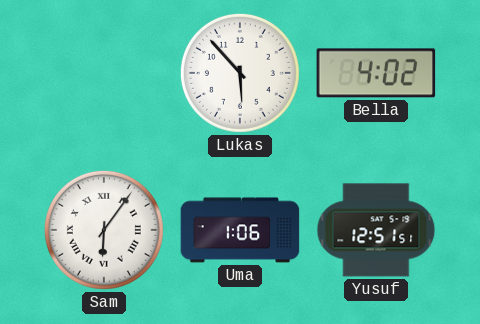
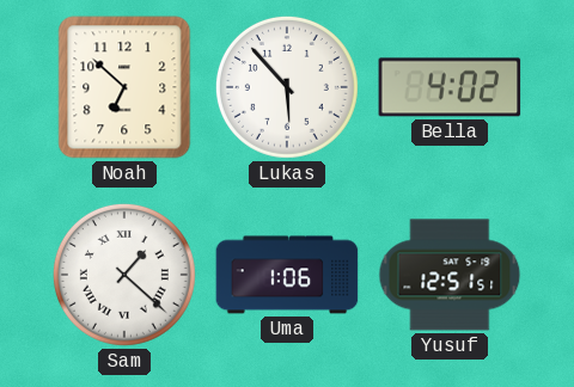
Noah: none -> 6:52
Sam: 6:06 -> 1:22
